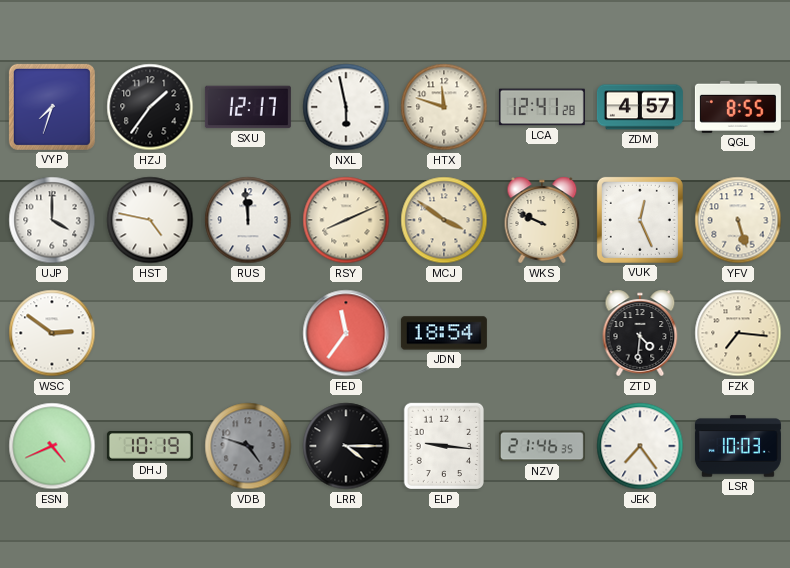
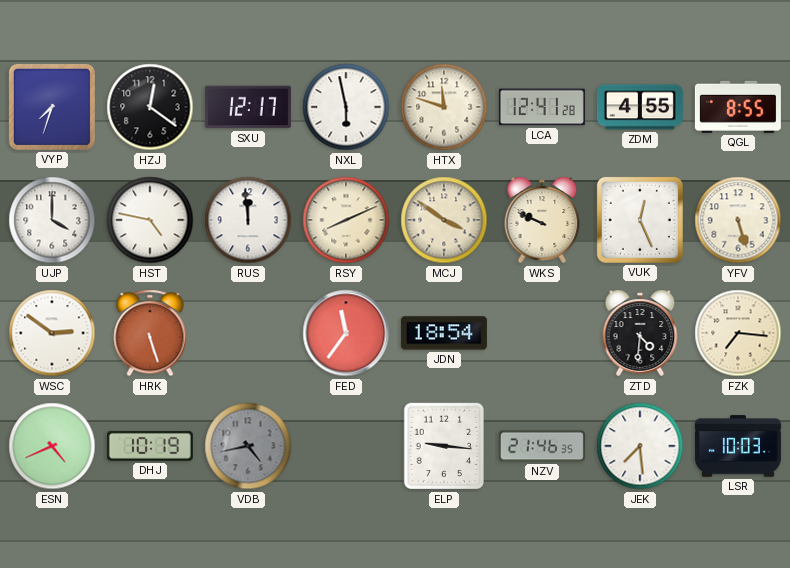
HZJ: 1:36 -> 12:21
ZDM: 4:57 -> 4:55
HRK: none -> 5:27
VDB: 4:48 -> 4:43
LRR: 4:15 -> none
JEK: 7:24 -> 7:29
